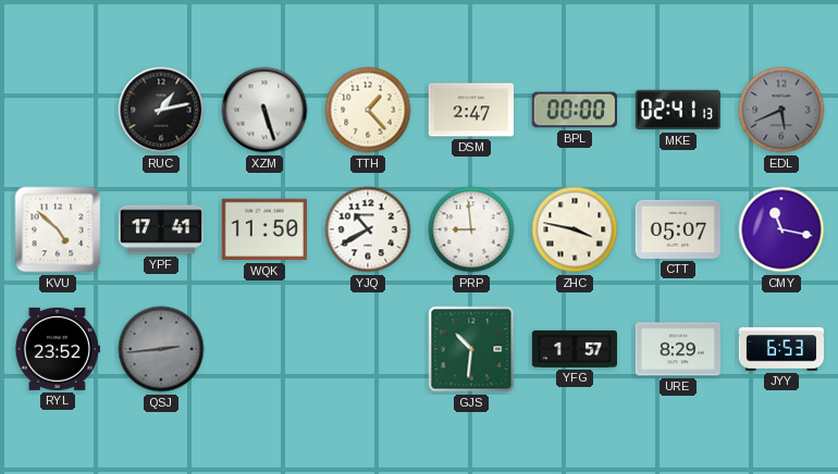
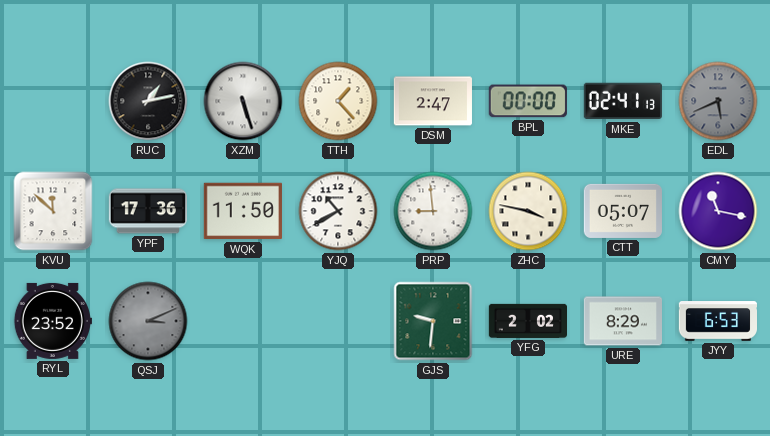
KVU: 4:52 -> 11:52
YPF: 17:41 -> 17:36
QSJ: 2:44 -> 3:11
GJS: 10:31 -> 9:31
YFG: 1:57 -> 2:02
